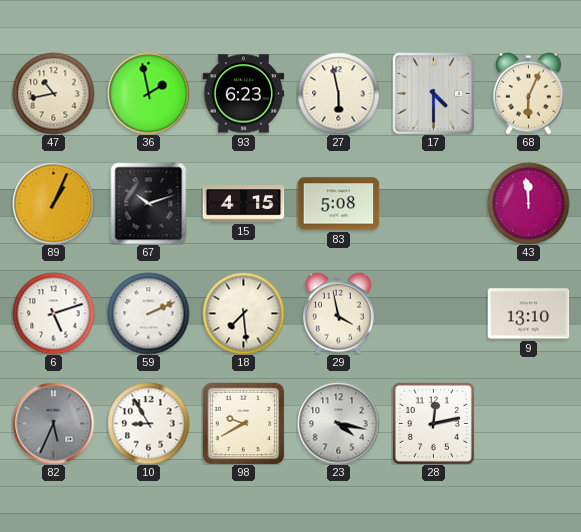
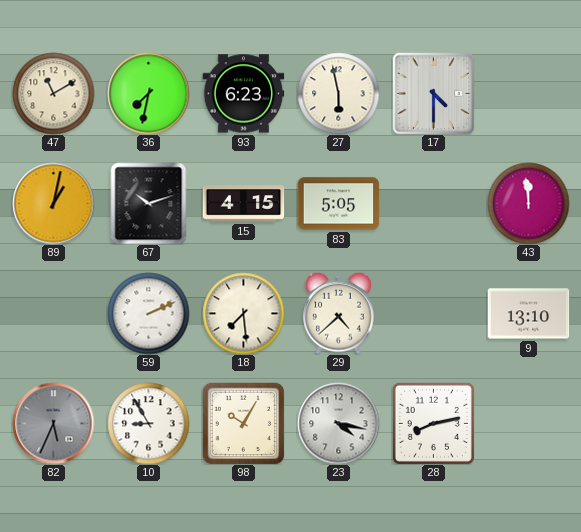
47: 10:43 -> 11:10
36: 1:58 -> 7:32
68: 6:04 -> none
89: 1:04 -> 1:02
83: 5:08 -> 5:05
6: 5:12 -> none
29: 3:58 -> 4:38
98: 9:40 -> 10:05
28: 12:13 -> 8:13
